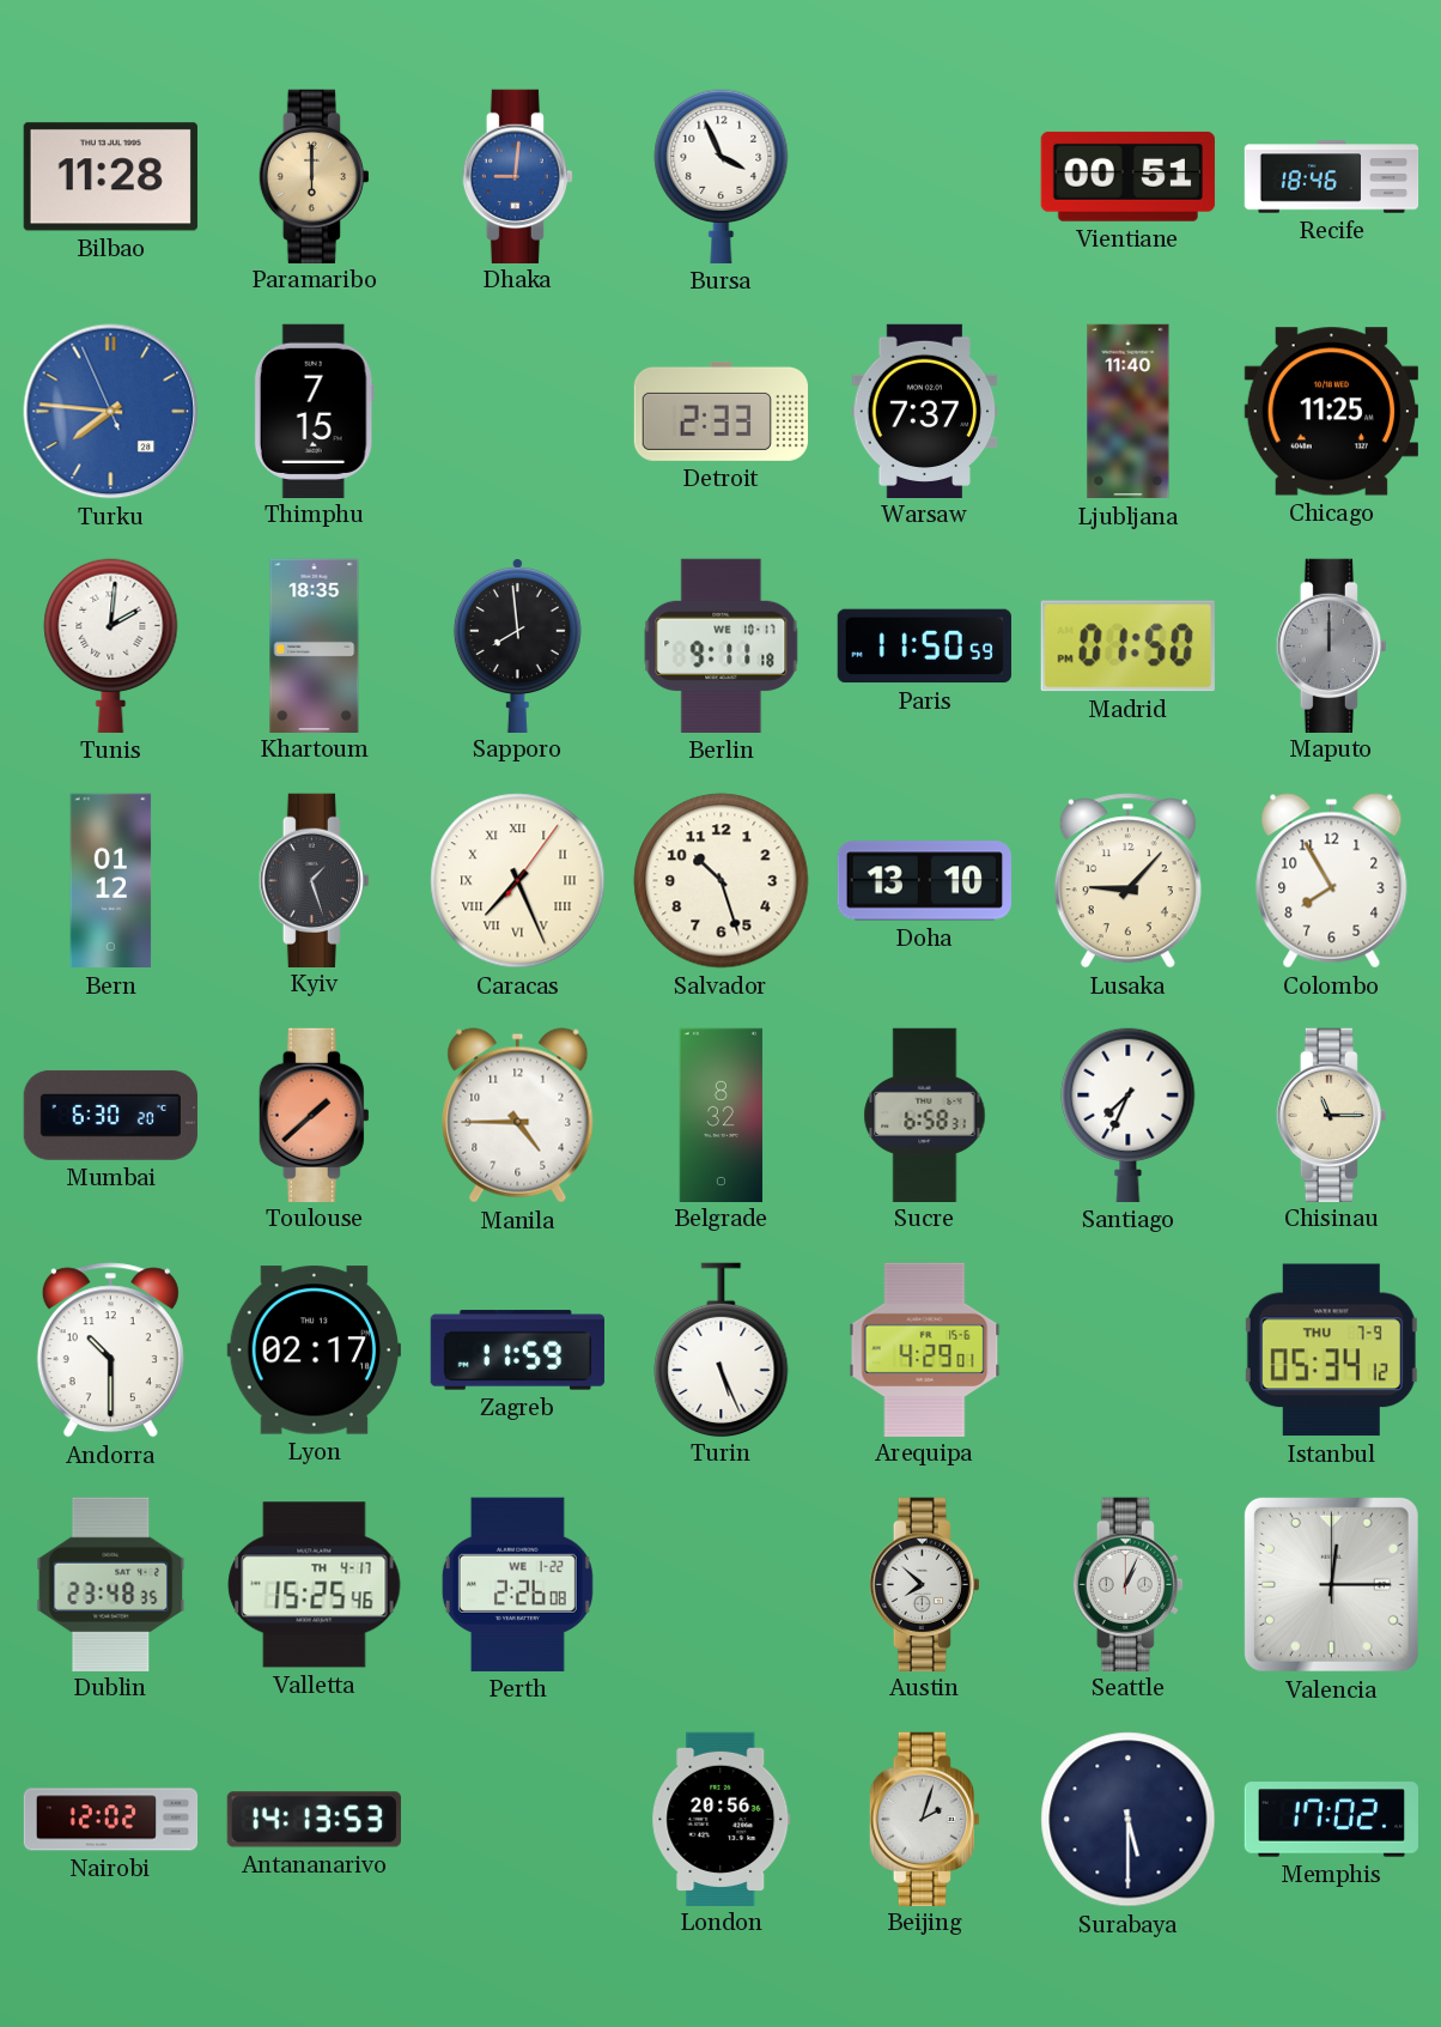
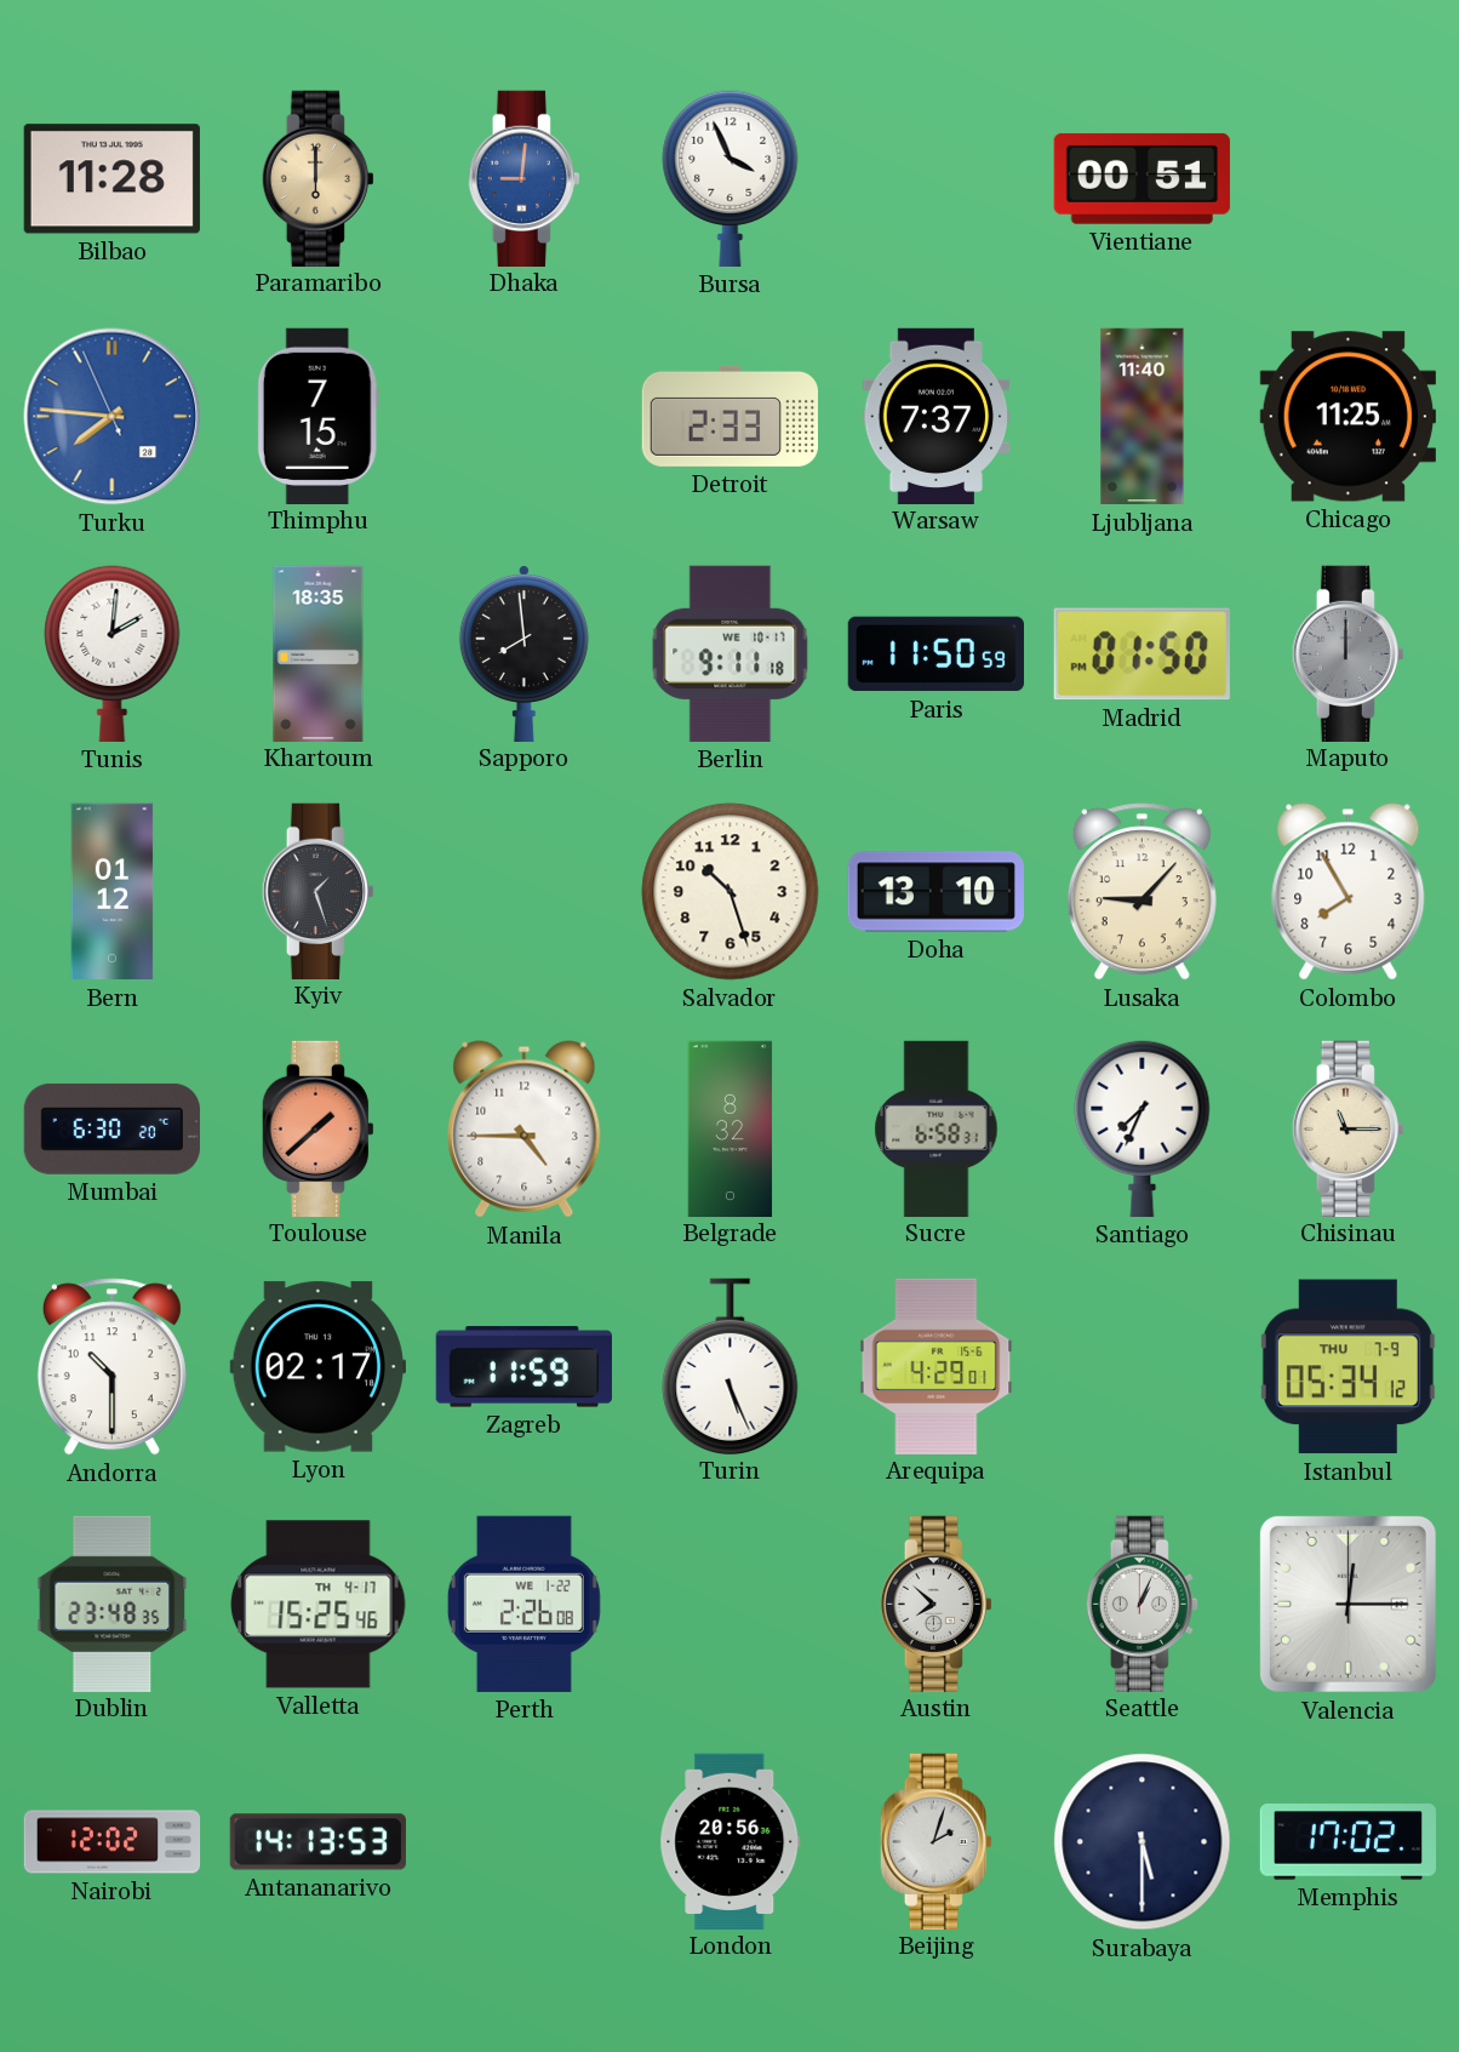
Recife: 18:46 -> none
Caracas: 7:26 -> none
